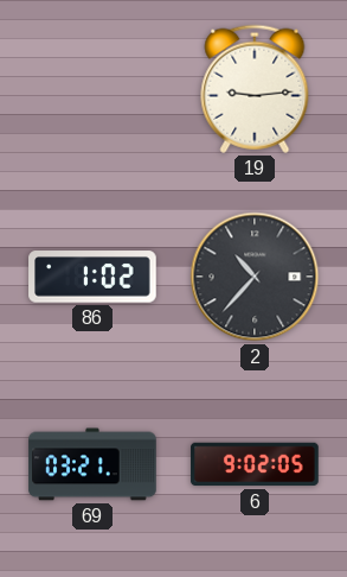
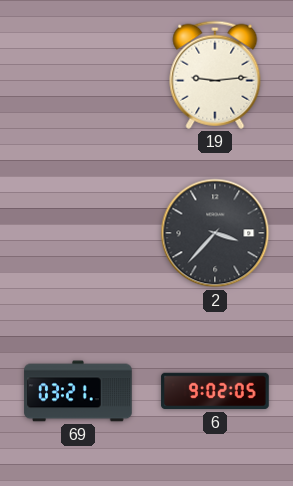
86: 1:02 -> none
2: 10:37 -> 3:37
